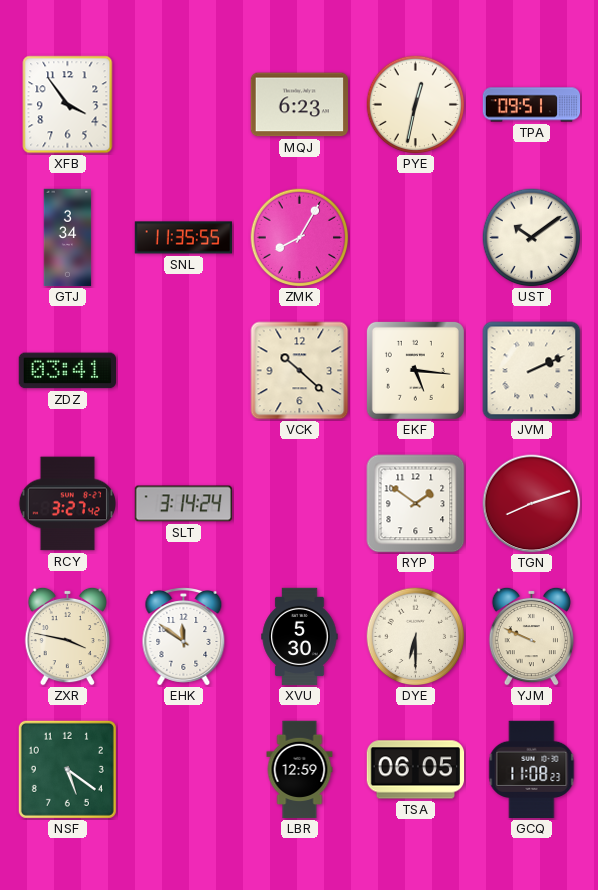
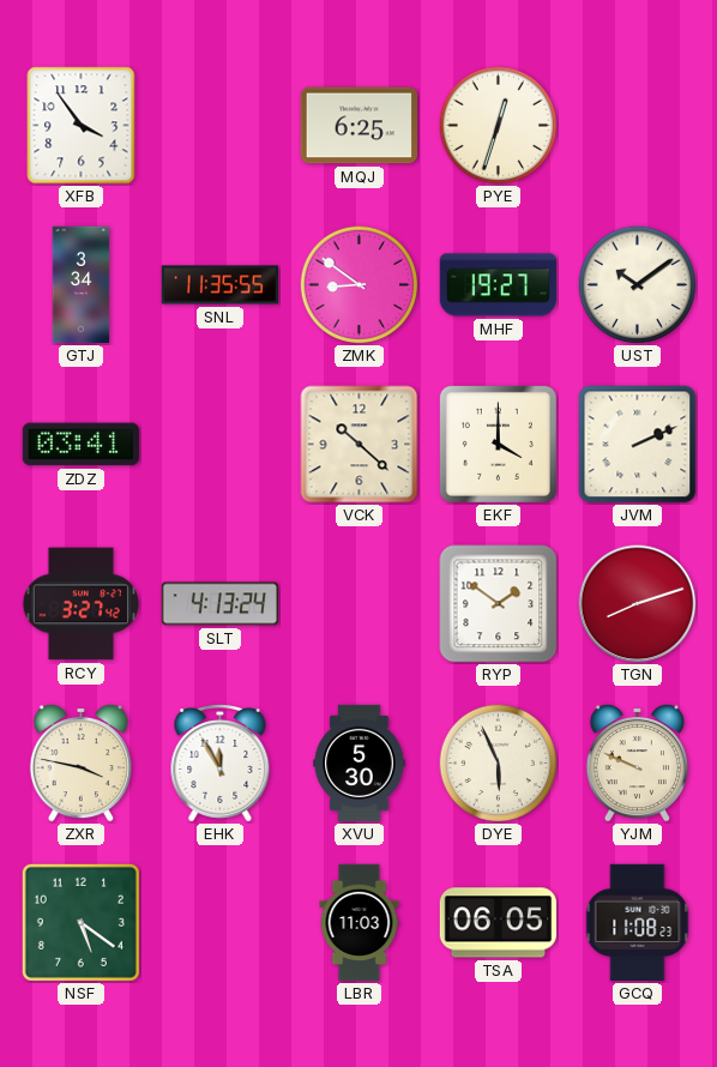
MQJ: 6:23 -> 6:25
PYE: 12:32 -> 12:33
TPA: 09:51 -> none
ZMK: 8:05 -> 8:51
MHF: none -> 19:27
EKF: 5:16 -> 4:00
SLT: 3:14 -> 4:13
EHK: 11:51 -> 11:55
DYE: 6:30 -> 5:56
LBR: 12:59 -> 11:03
